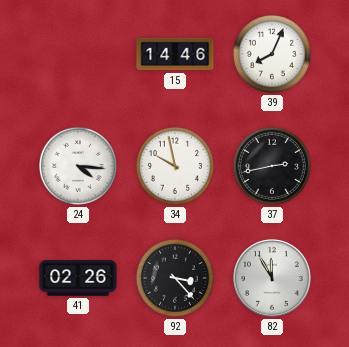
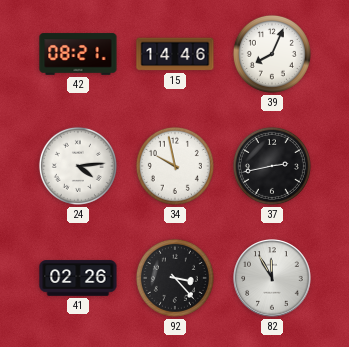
42: none -> 08:21
24: 4:16 -> 4:14
